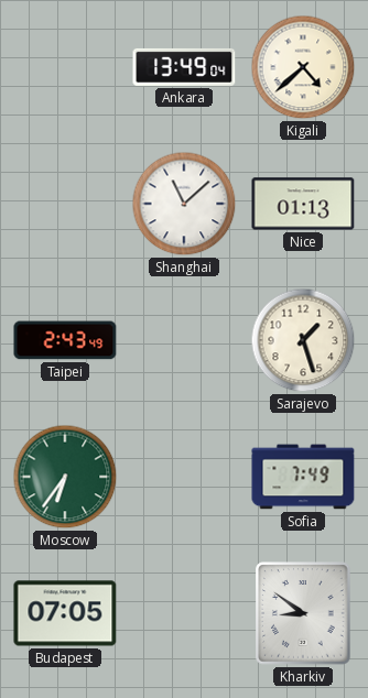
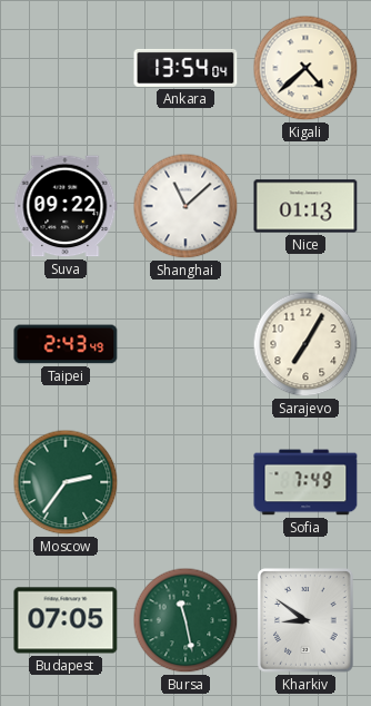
Ankara: 13:49 -> 13:54
Suva: none -> 09:22
Sarajevo: 1:27 -> 7:05
Moscow: 6:36 -> 2:36
Bursa: none -> 11:28
